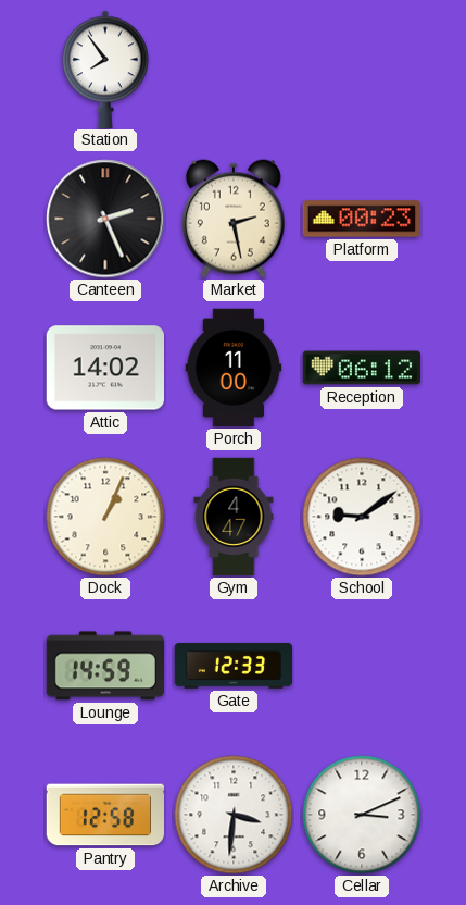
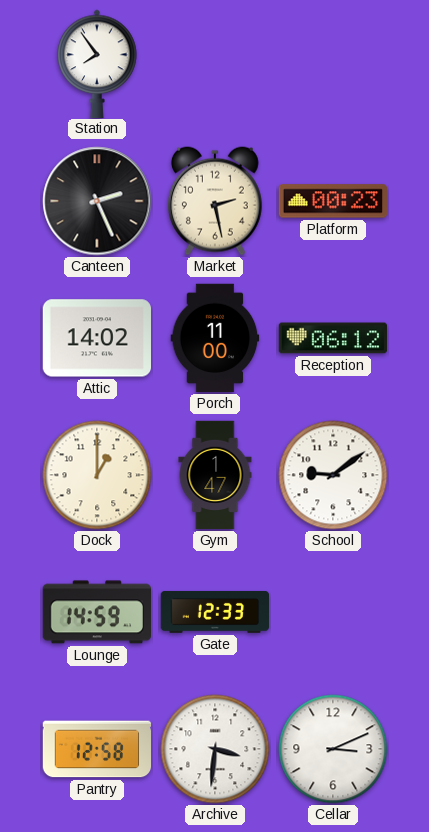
Dock: 1:04 -> 1:00
Gym: 4:47 -> 1:47
